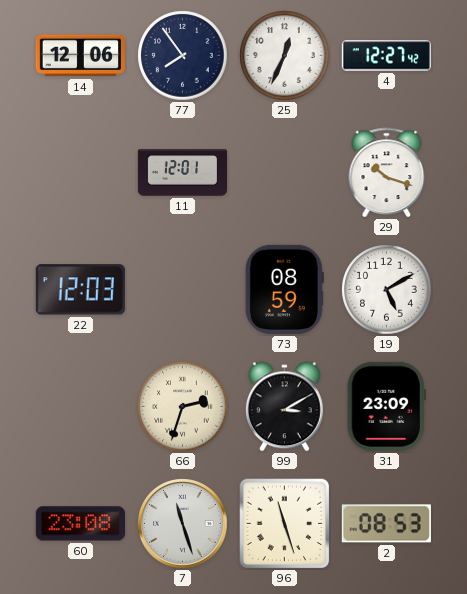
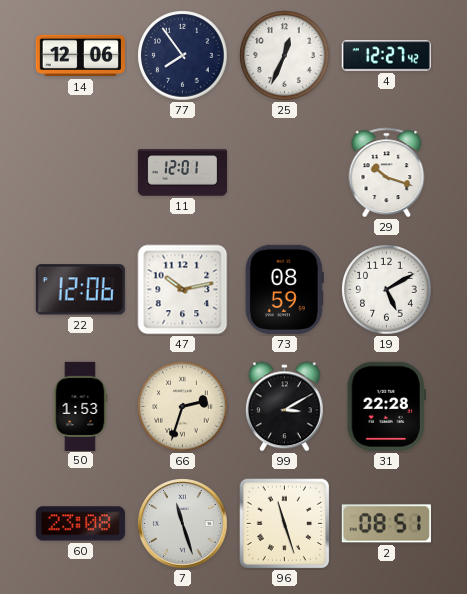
22: 12:03 -> 12:06
47: none -> 10:13
50: none -> 1:53
31: 23:09 -> 22:28
2: 08:53 -> 08:51
